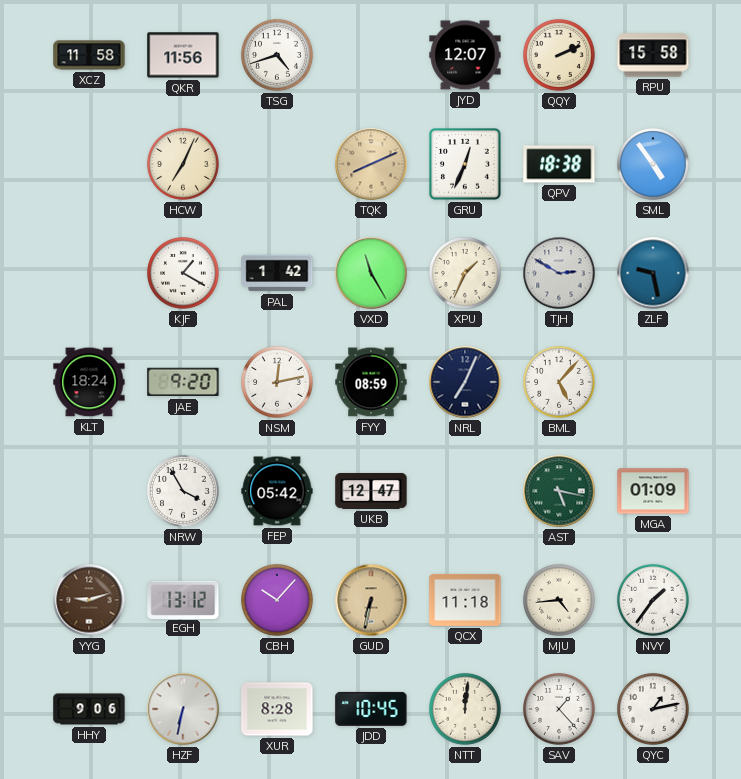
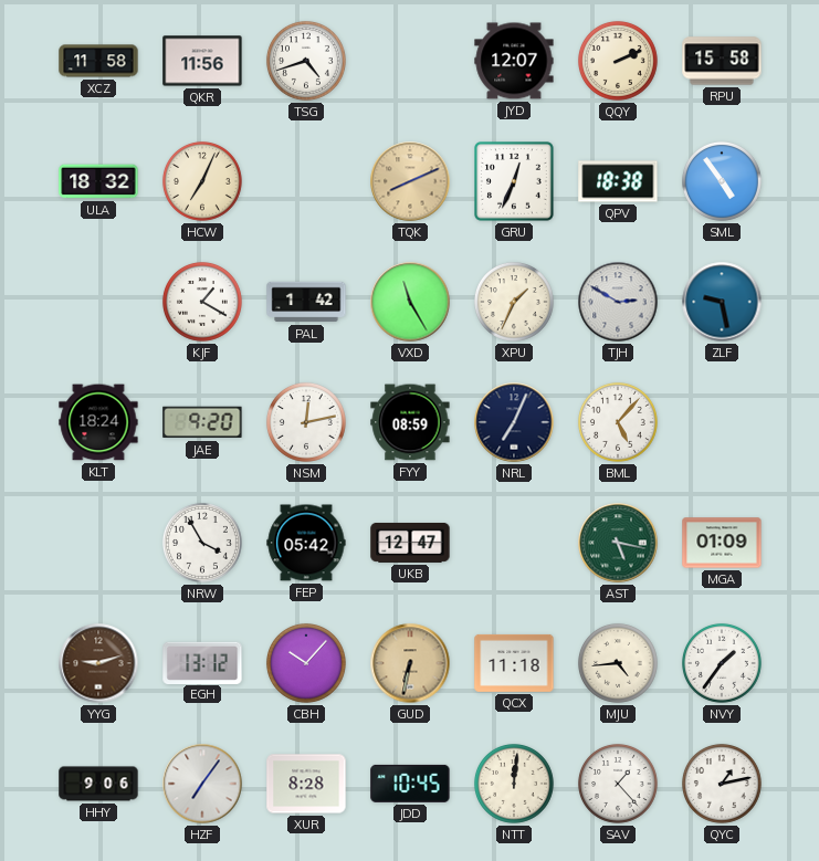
ULA: none -> 18:32
HZF: 6:32 -> 7:06
